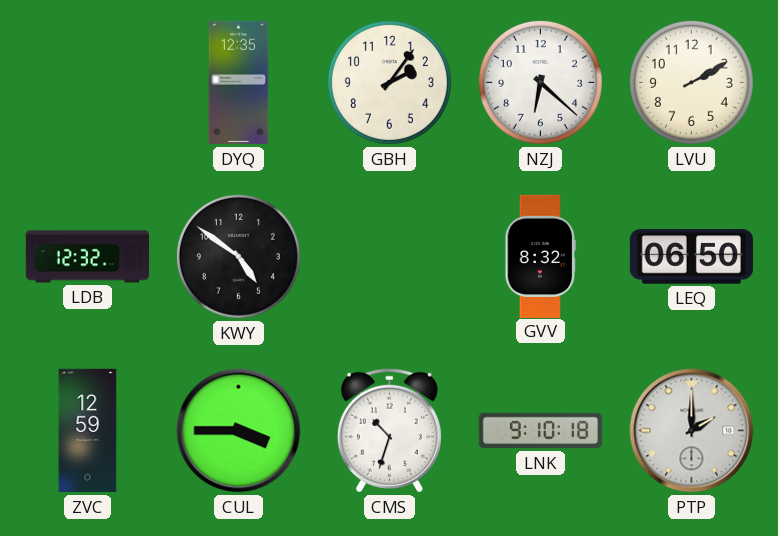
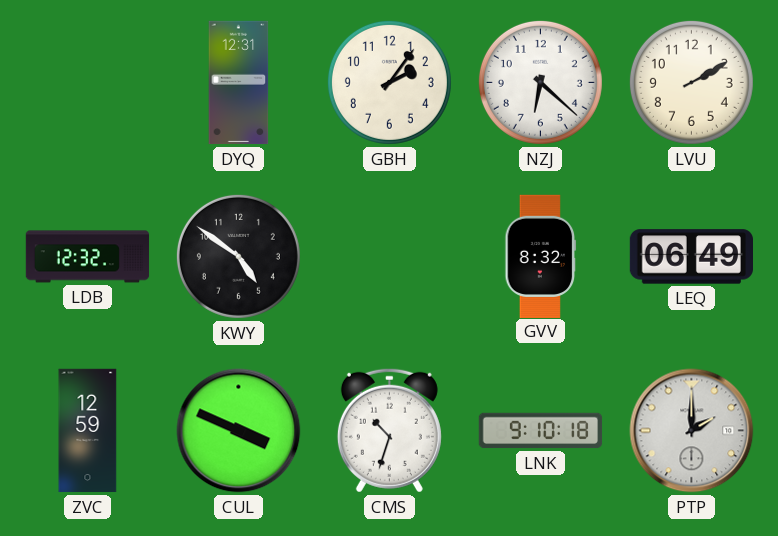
DYQ: 12:35 -> 12:31
LEQ: 06:50 -> 06:49
CUL: 3:45 -> 3:49
